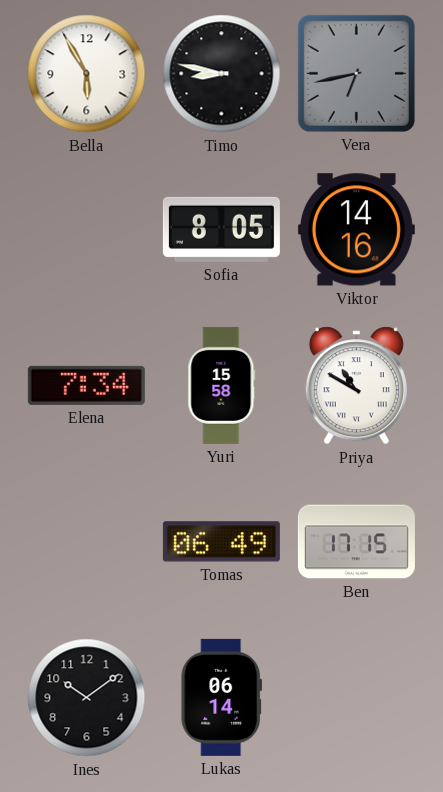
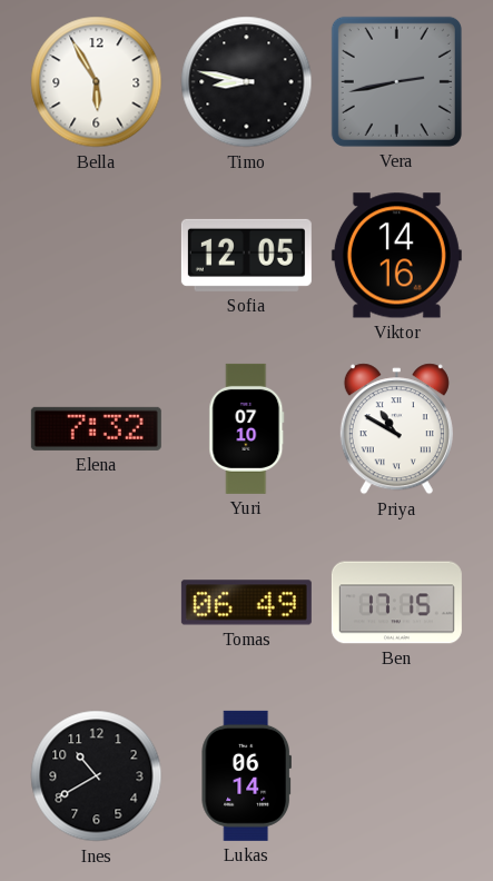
Vera: 6:43 -> 2:43
Sofia: 8:05 -> 12:05
Elena: 7:34 -> 7:32
Yuri: 15:58 -> 07:10
Ines: 10:09 -> 10:40
